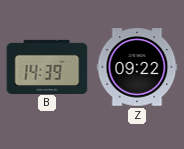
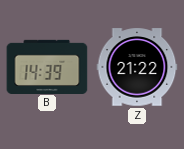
Z: 09:22 -> 21:22
